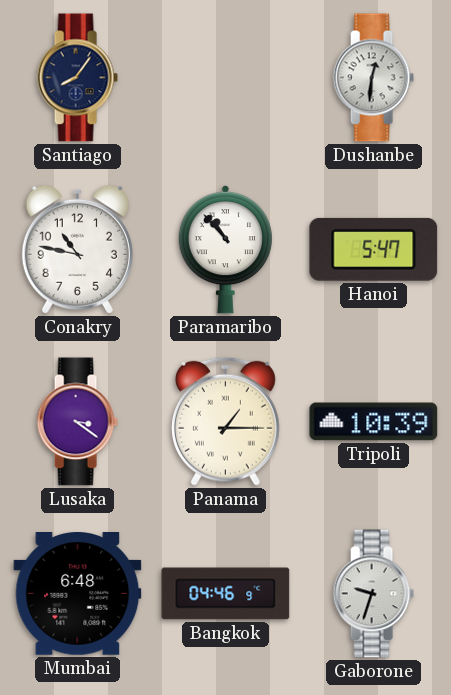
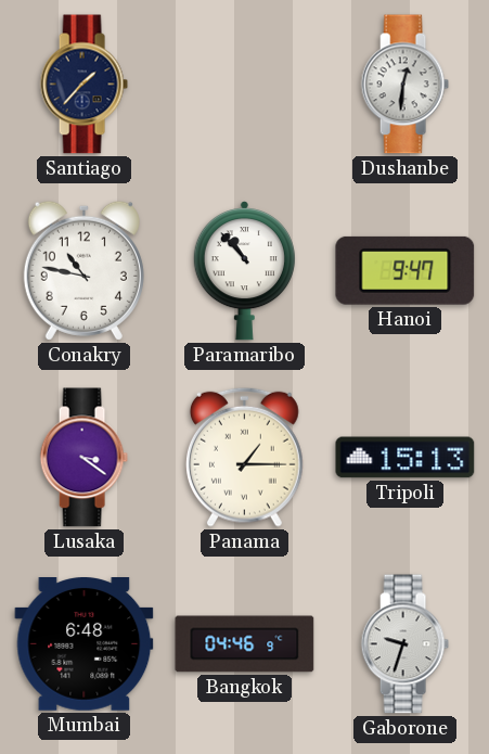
Santiago: 8:06 -> 1:37
Hanoi: 5:47 -> 9:47
Tripoli: 10:39 -> 15:13
